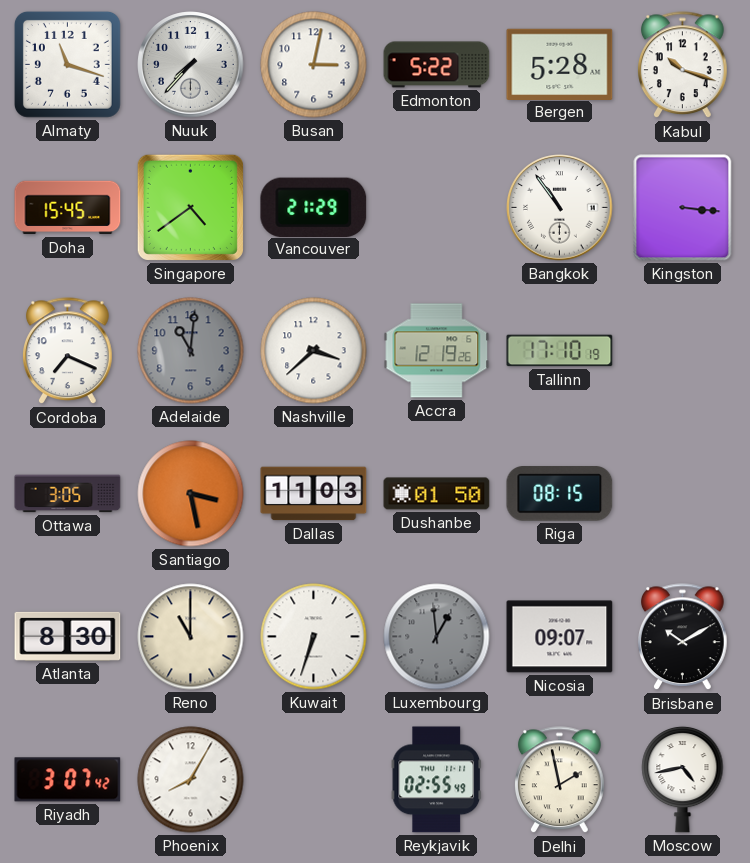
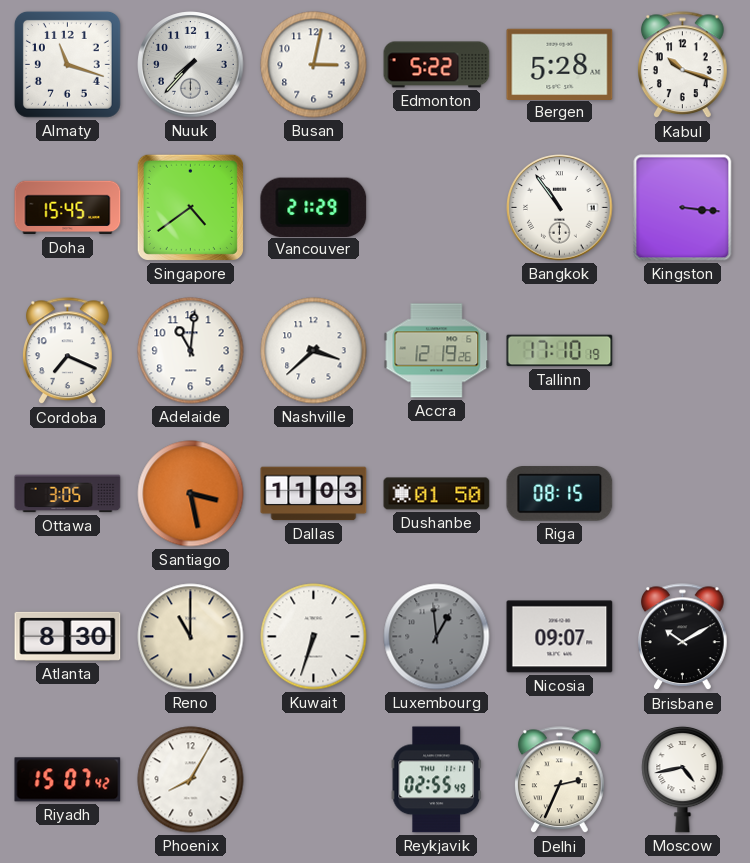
Adelaide dial: grey -> white
Riyadh: 3:07 -> 15:07
Delhi: 1:58 -> 2:34
